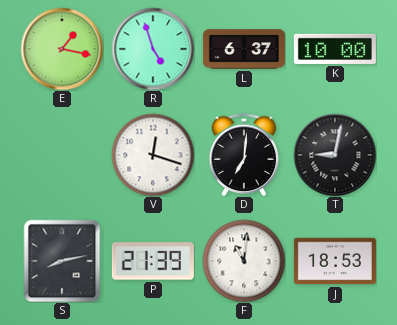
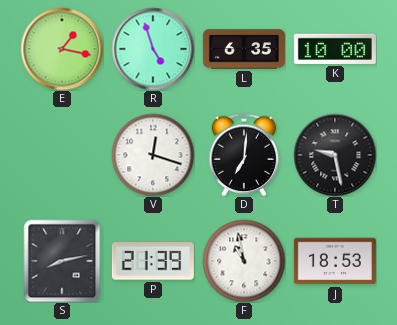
L: 6:37 -> 6:35
T: 9:02 -> 9:28
F: 11:01 -> 10:58
